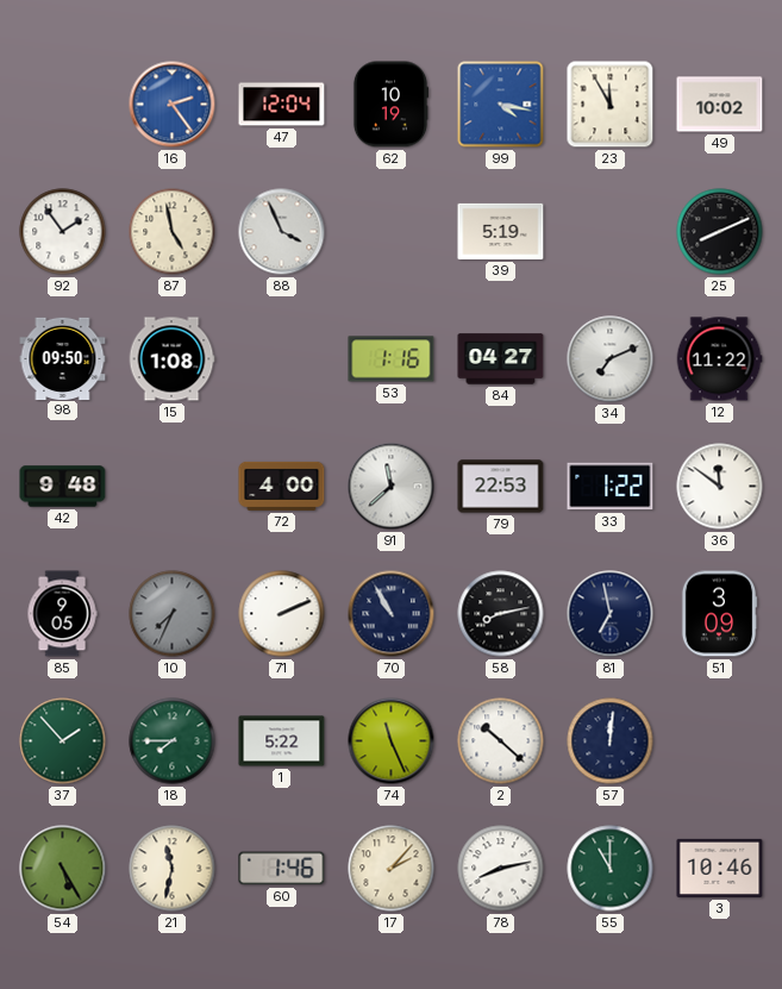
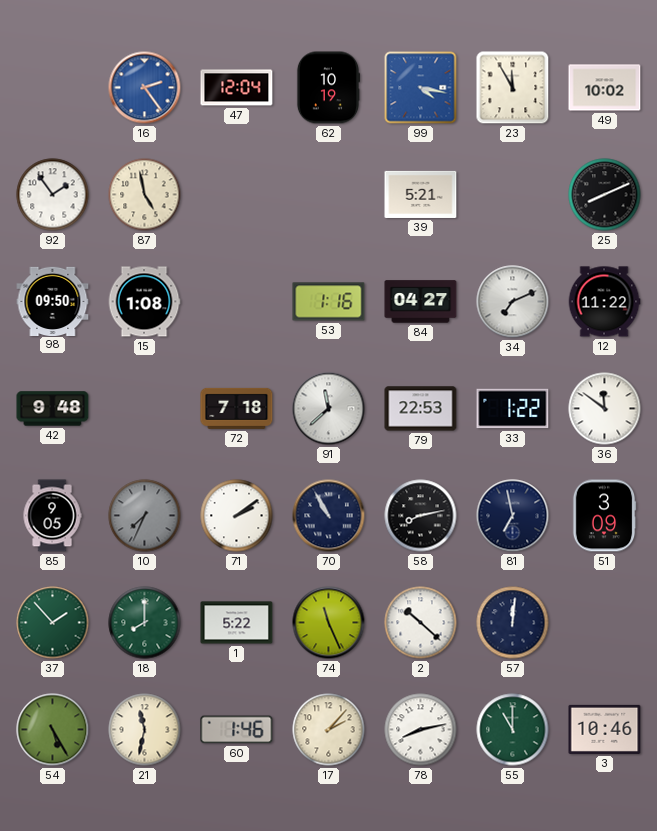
88: 3:56 -> none
39: 5:19 -> 5:21
72: 4:00 -> 7:18
71: 2:11 -> 2:09
18: 7:45 -> 8:00
